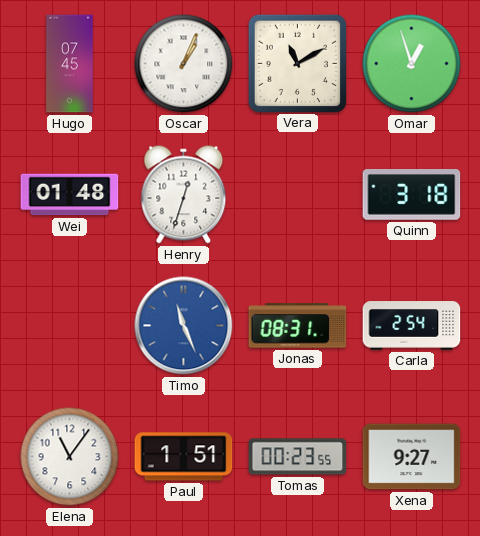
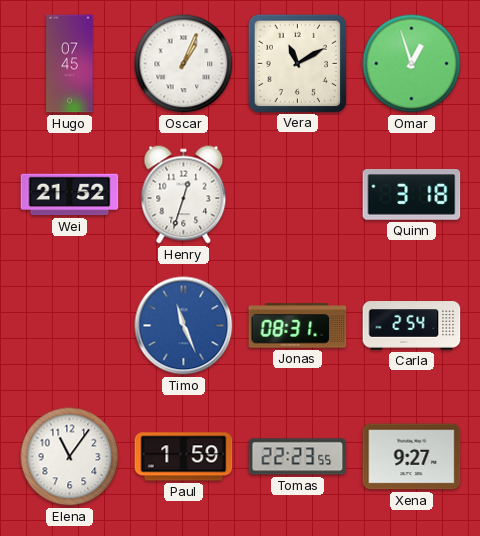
Wei: 01:48 -> 21:52
Paul: 1:51 -> 1:59
Tomas: 00:23 -> 22:23
